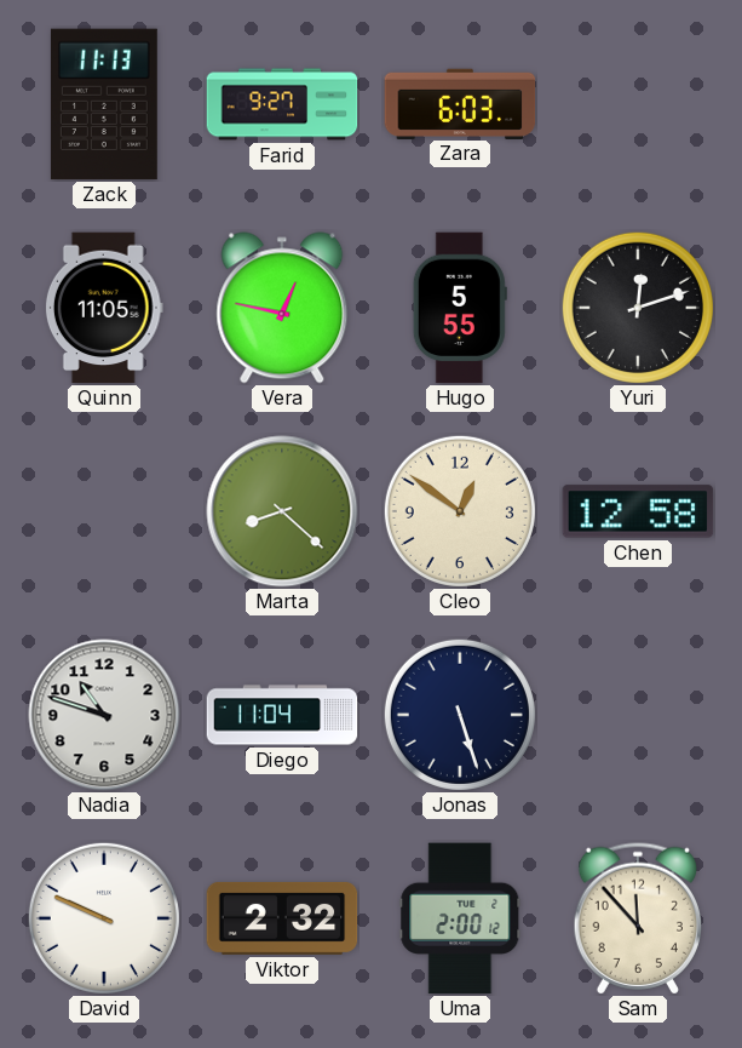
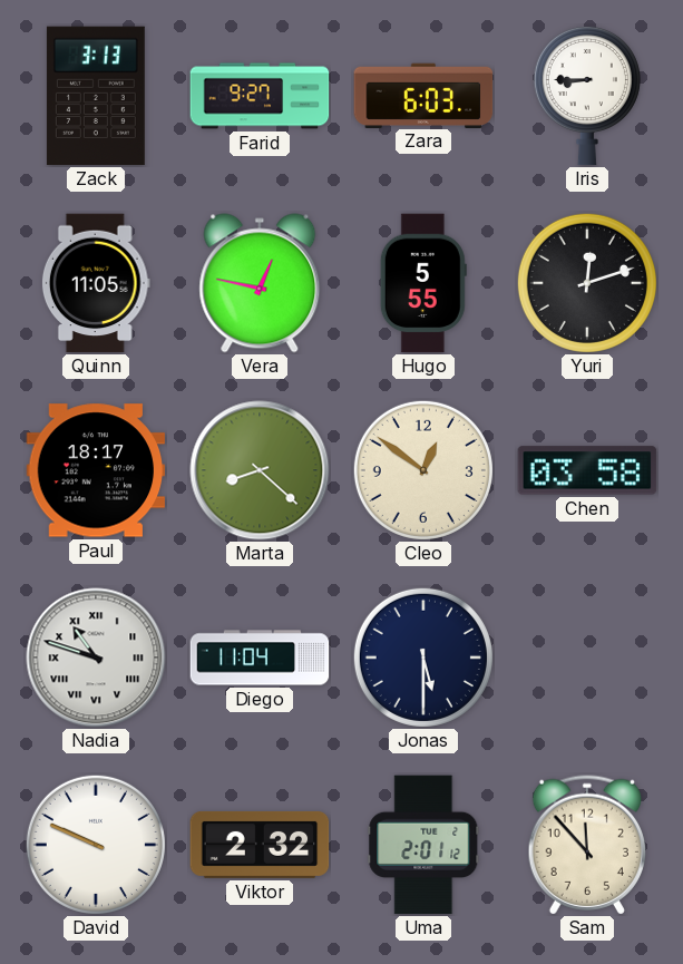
Zack: 11:13 -> 3:13
Iris: none -> 8:45
Paul: none -> 18:17
Chen: 12:58 -> 03:58
Nadia numerals: Arabic -> Roman
Jonas: 5:27 -> 5:30
Uma: 2:00 -> 2:01
